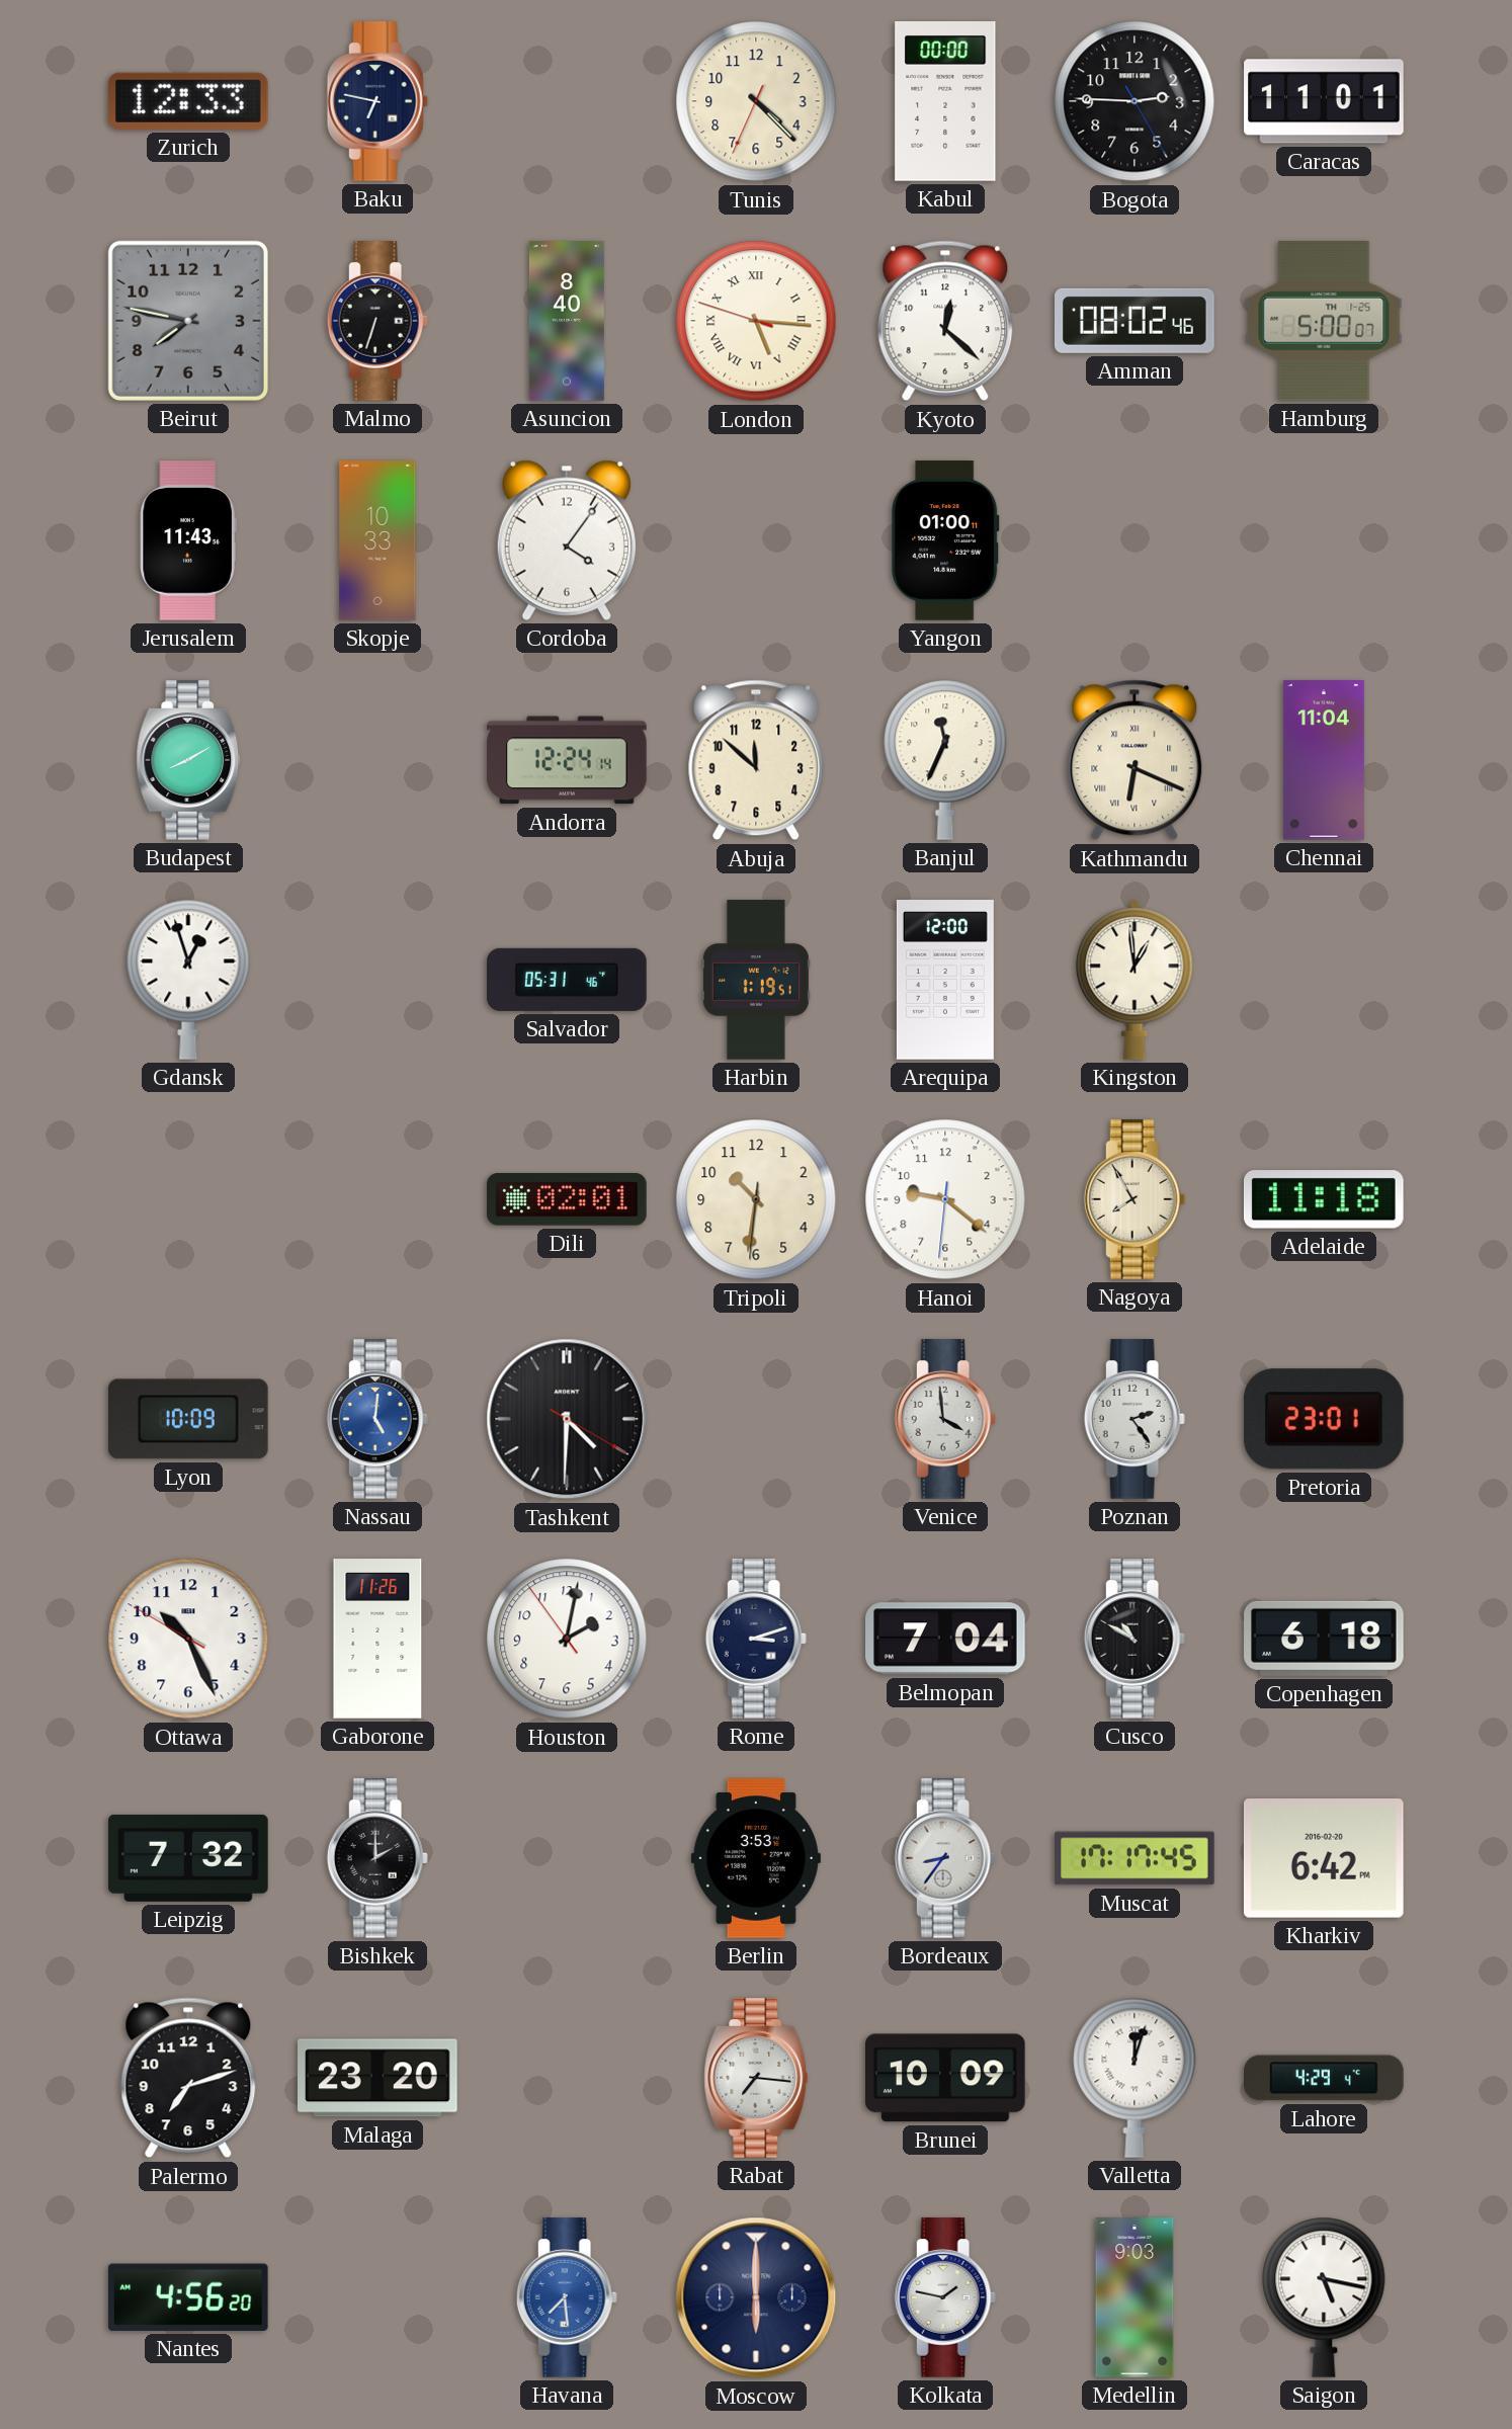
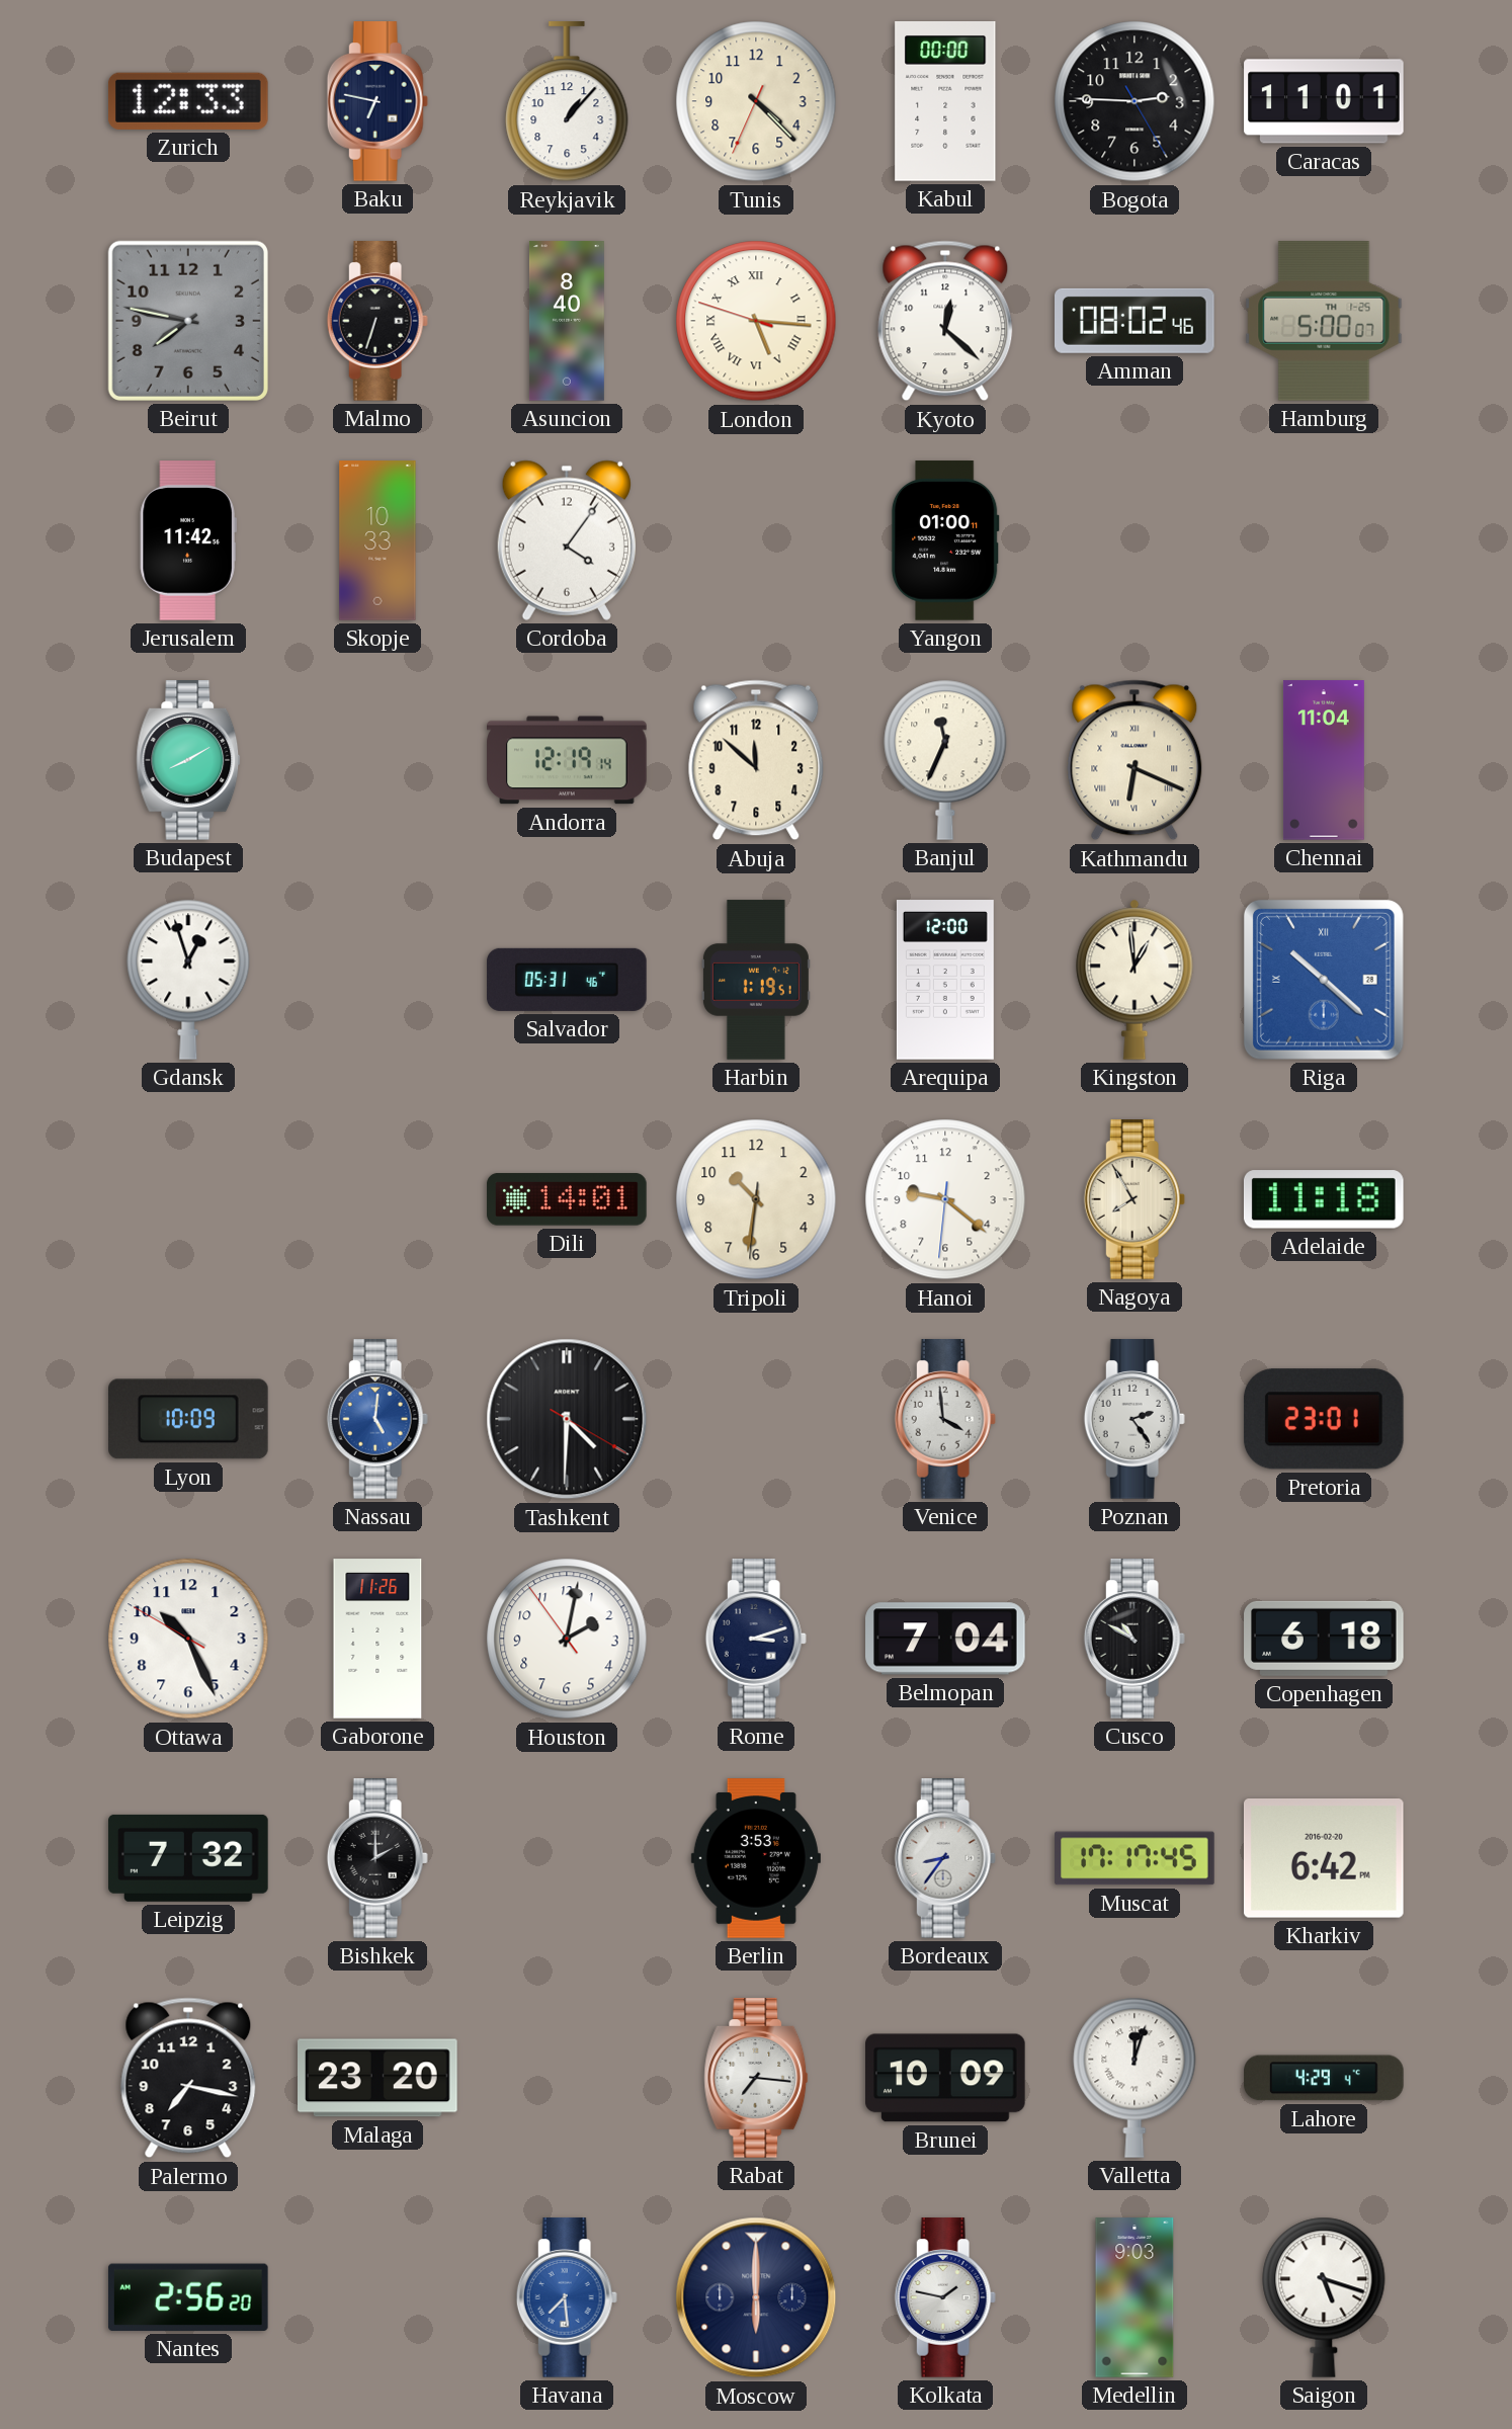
Reykjavik: none -> 1:07
Jerusalem: 11:43 -> 11:42
Andorra: 12:24 -> 12:19
Riga: none -> 10:22
Dili: 02:01 -> 14:01
Palermo: 7:12 -> 7:17
Nantes: 4:56 -> 2:56
Saigon: 5:17 -> 5:18
